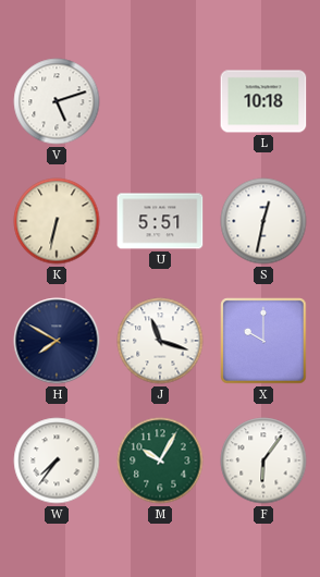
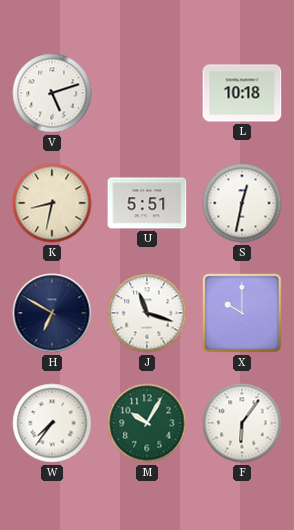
K: 6:32 -> 8:32
H: 7:50 -> 6:50
